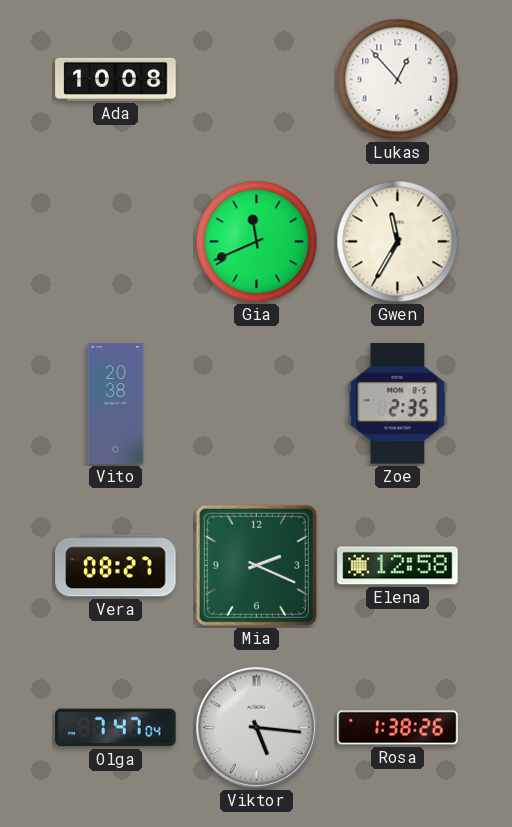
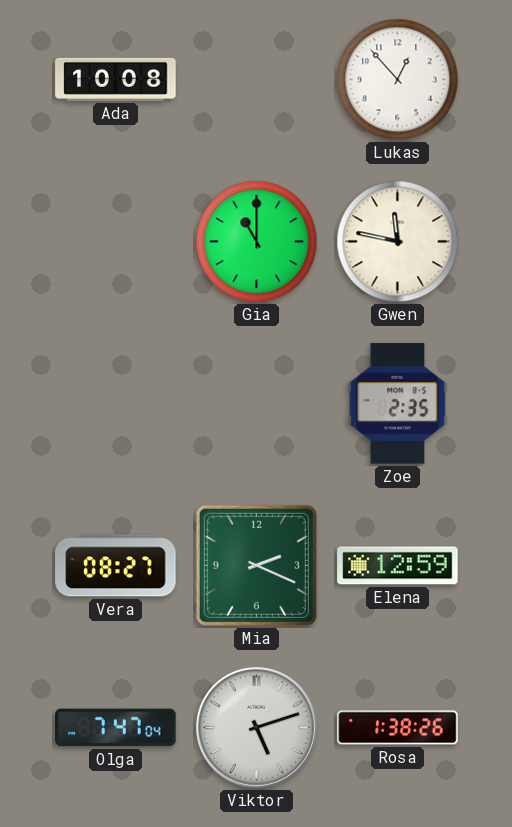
Gia: 11:41 -> 11:00
Gwen: 11:35 -> 11:47
Vito: 20:38 -> none
Elena: 12:58 -> 12:59
Viktor: 5:16 -> 5:12
